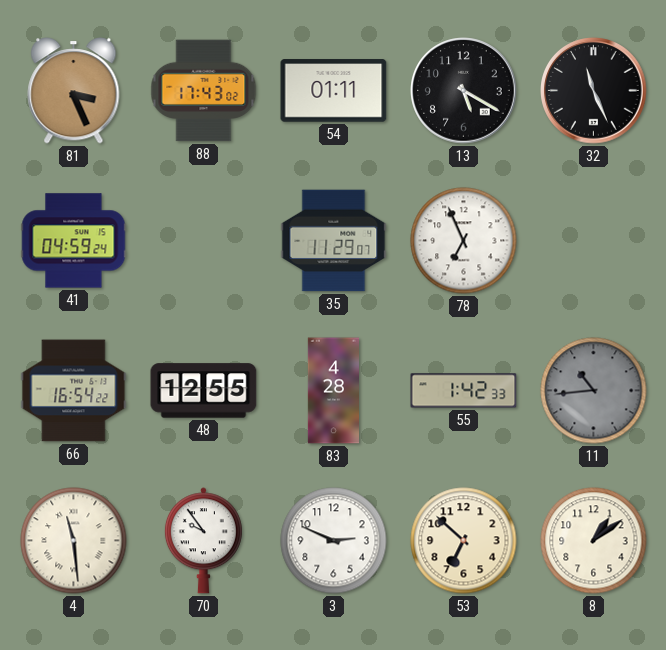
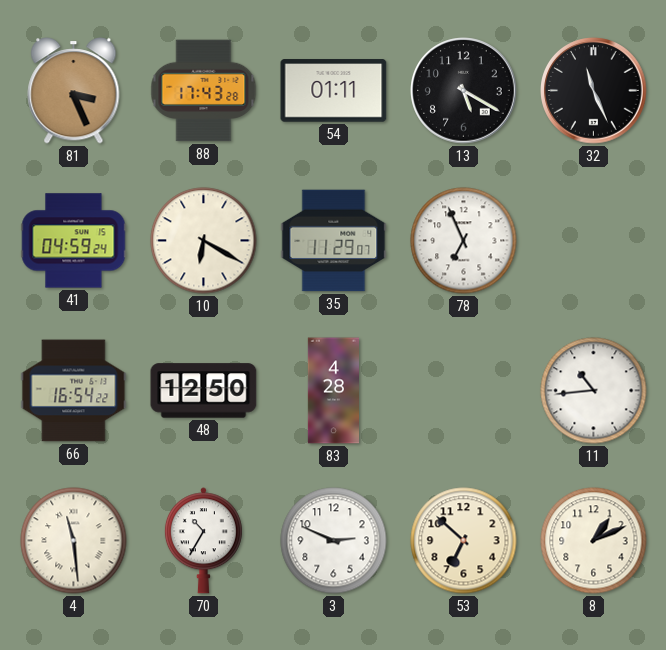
88: 17:43:02 -> 17:43:28
10: none -> 6:20
48: 12:55 -> 12:50
55: 1:42 -> none
11 dial: grey -> white
70: 9:54 -> 10:35
8: 1:09 -> 1:11
